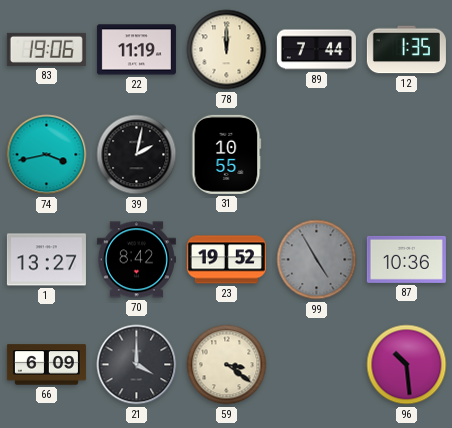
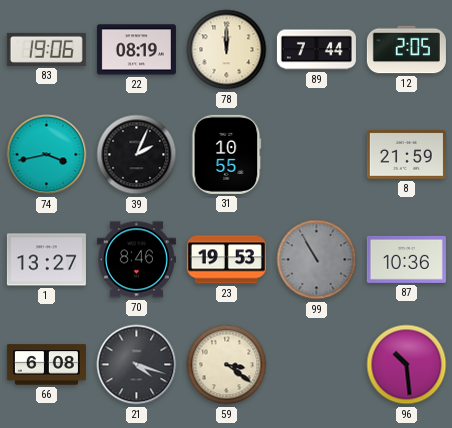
22: 11:19 -> 08:19
12: 1:35 -> 2:05
39: 2:02 -> 2:04
8: none -> 21:59
70: 8:42 -> 8:46
23: 19:52 -> 19:53
99: 4:55 -> 10:55
66: 6:09 -> 6:08
21: 4:00 -> 4:18
